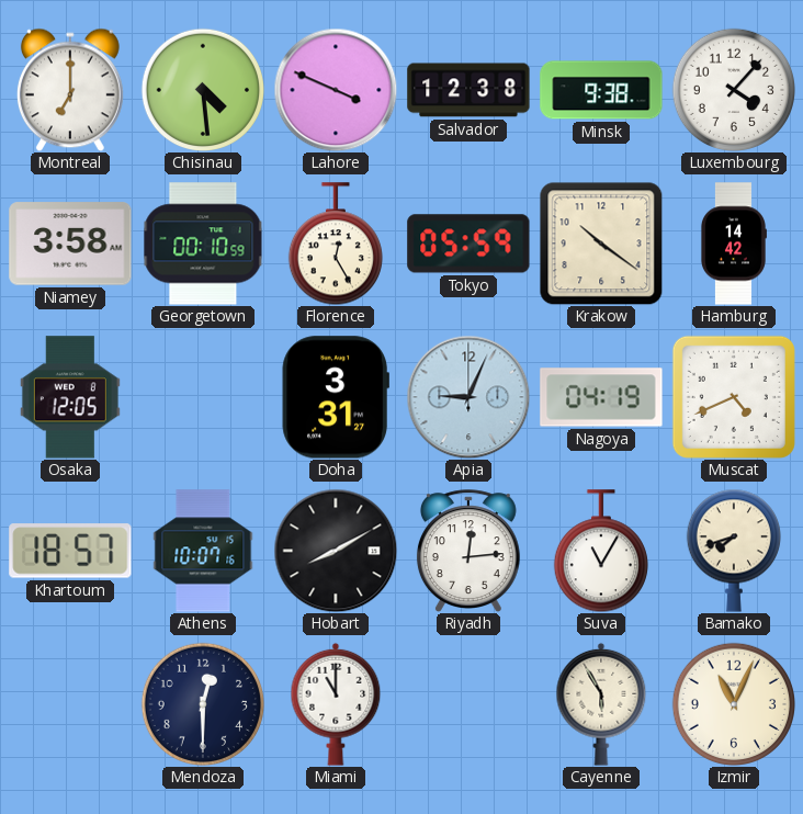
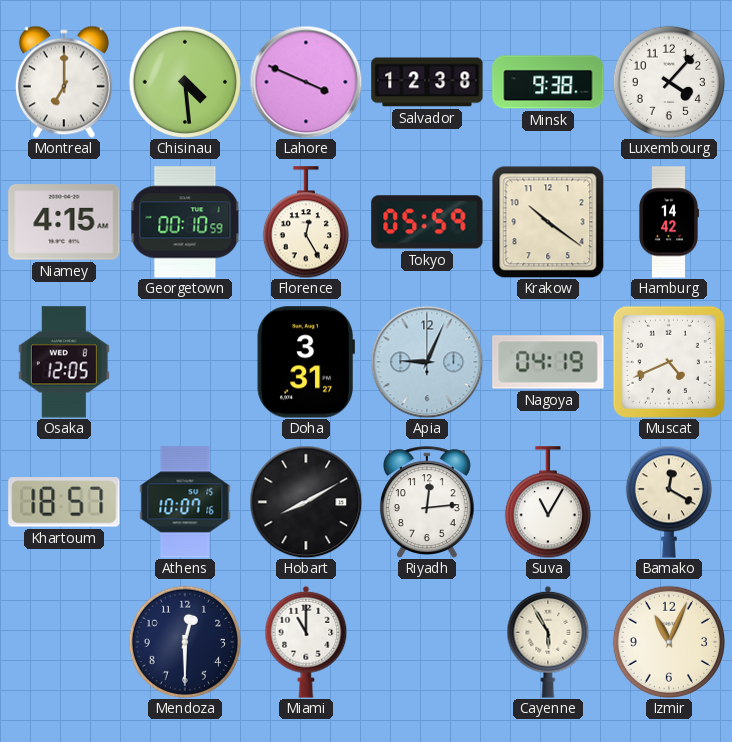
Niamey: 3:58 -> 4:15
Bamako: 7:42 -> 12:20
